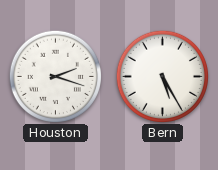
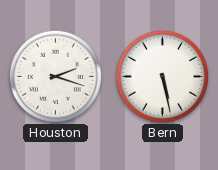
Bern: 5:25 -> 5:28
